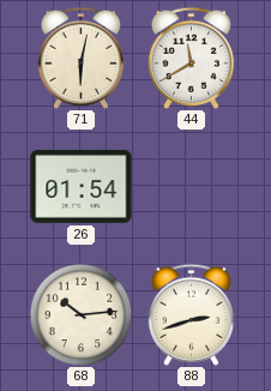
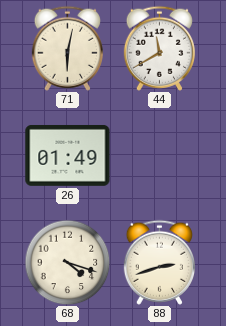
26: 01:54 -> 01:49
68: 10:14 -> 4:18
